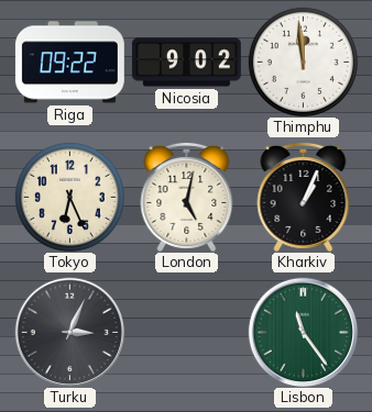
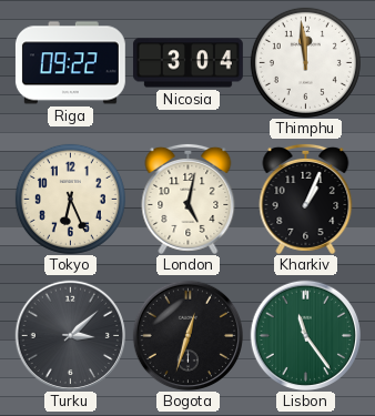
Nicosia: 9:02 -> 3:04
Turku: 3:04 -> 3:08
Bogota: none -> 12:33
